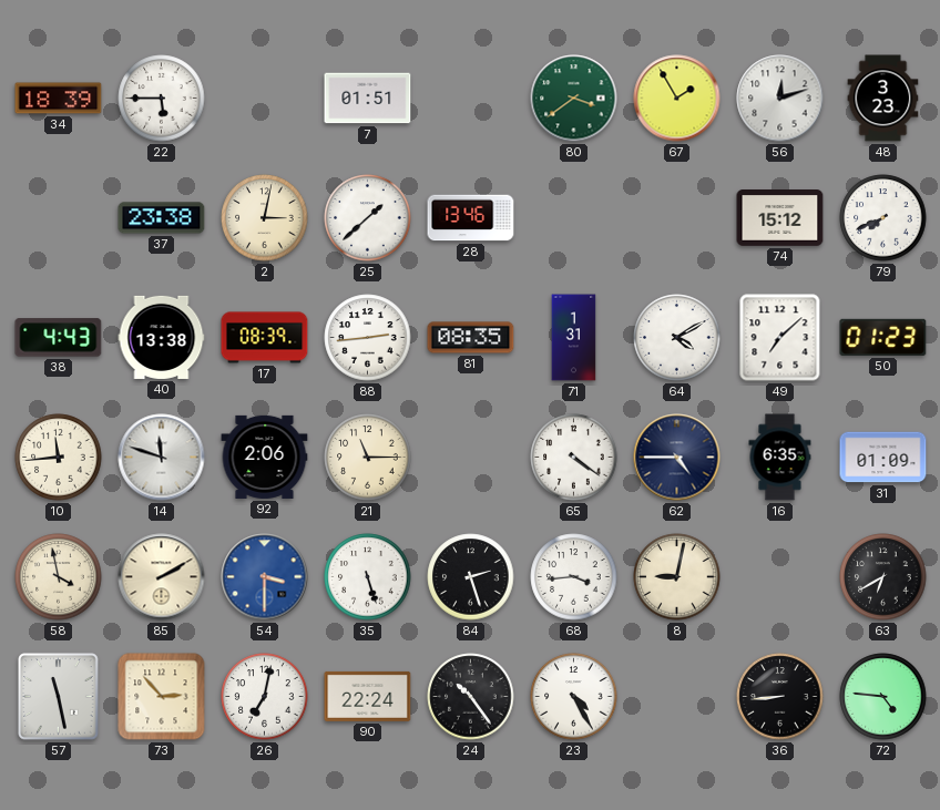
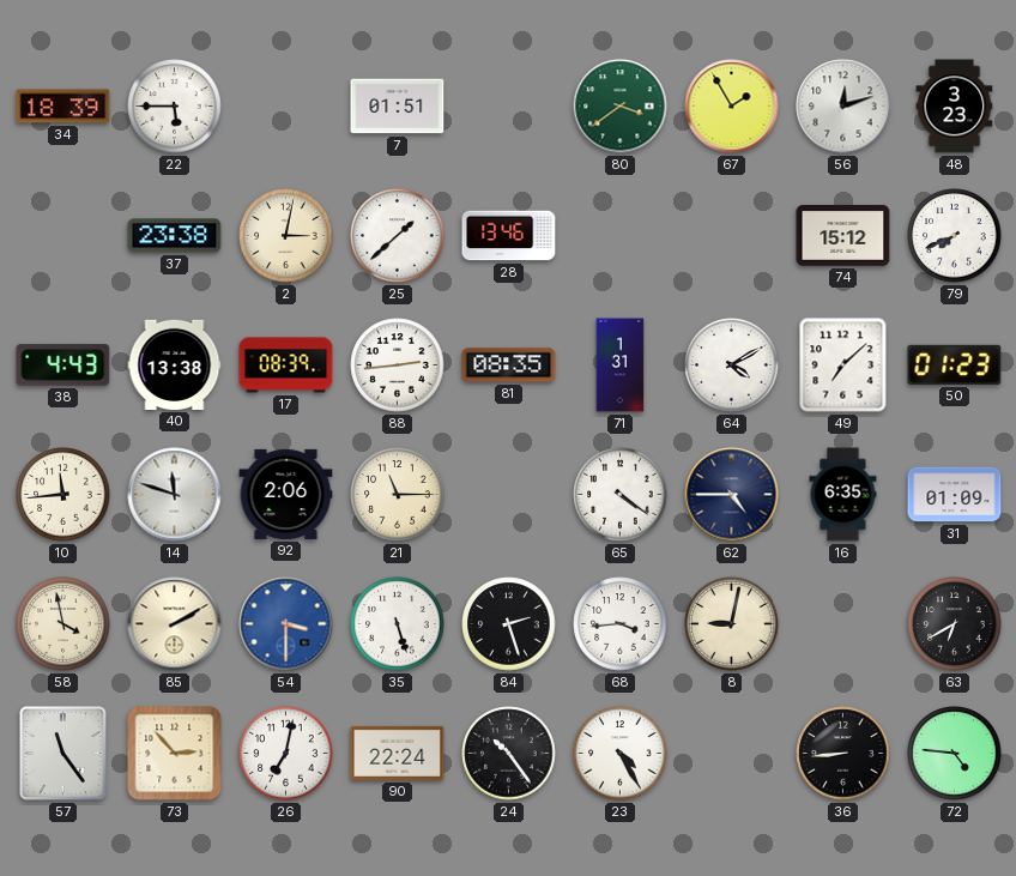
57: 11:28 -> 11:24
